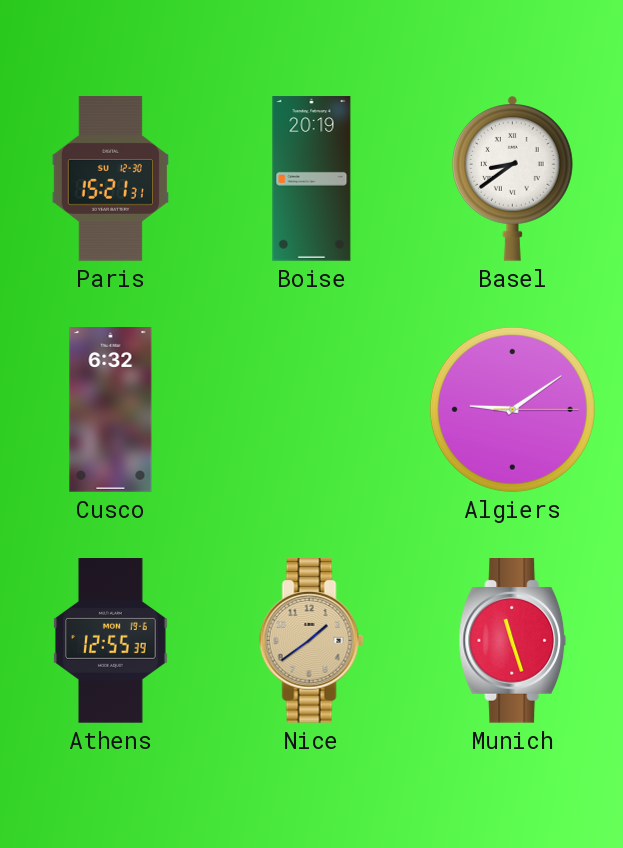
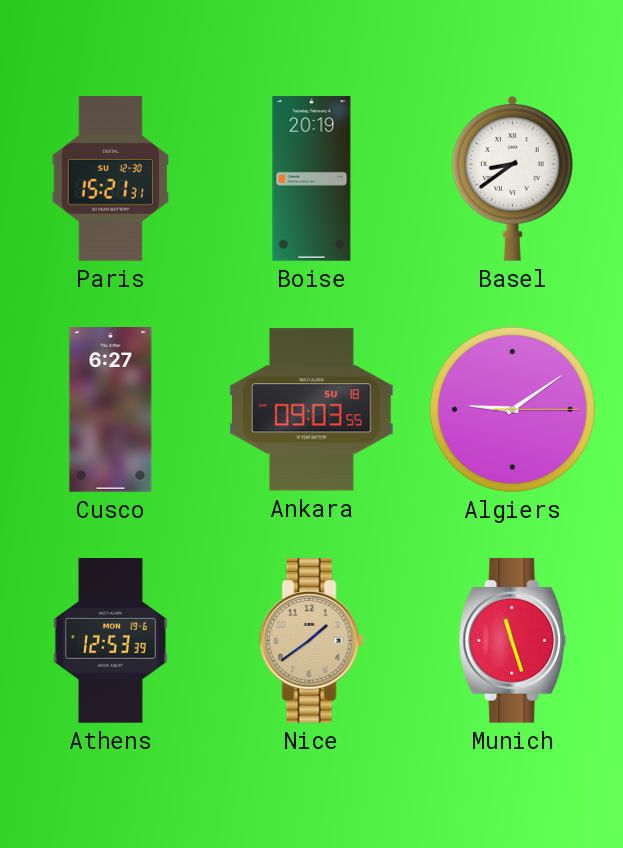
Cusco: 6:32 -> 6:27
Ankara: none -> 09:03
Athens: 12:55 -> 12:53
